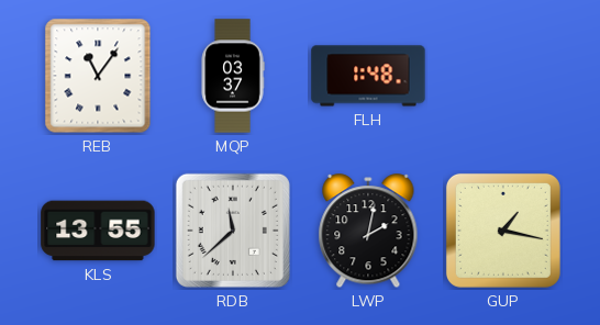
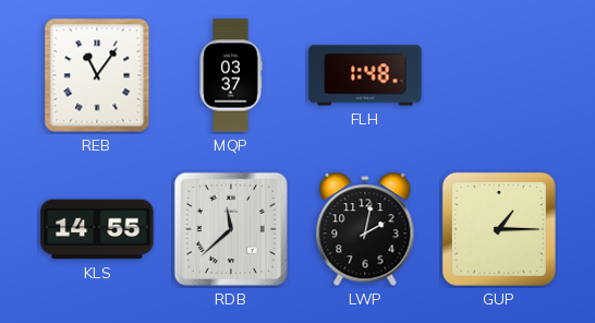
KLS: 13:55 -> 14:55
GUP: 1:17 -> 1:15
